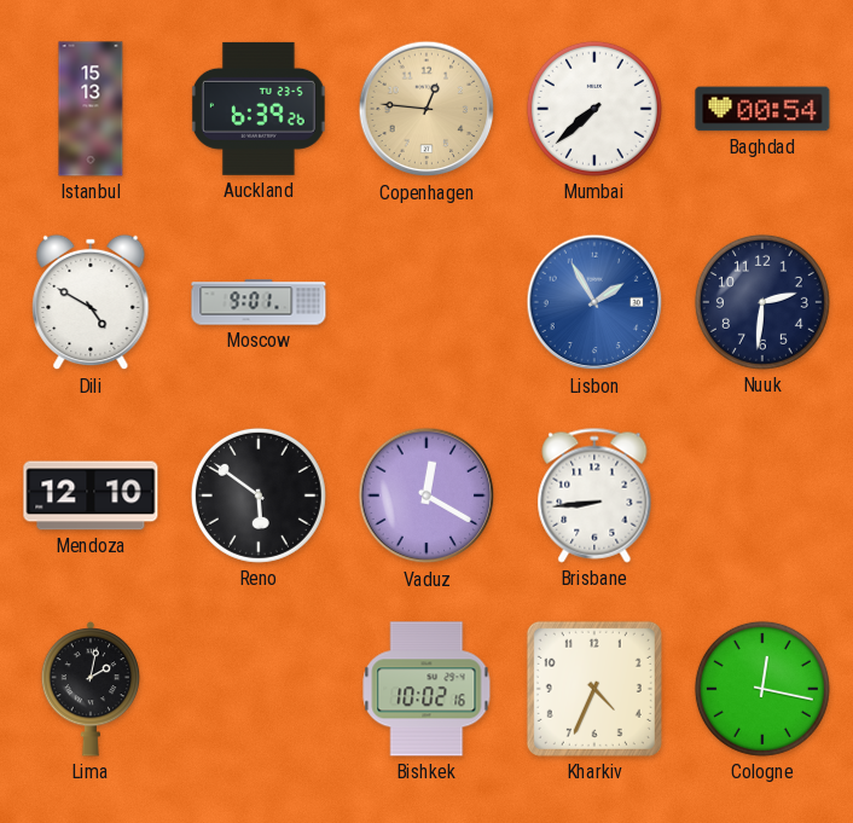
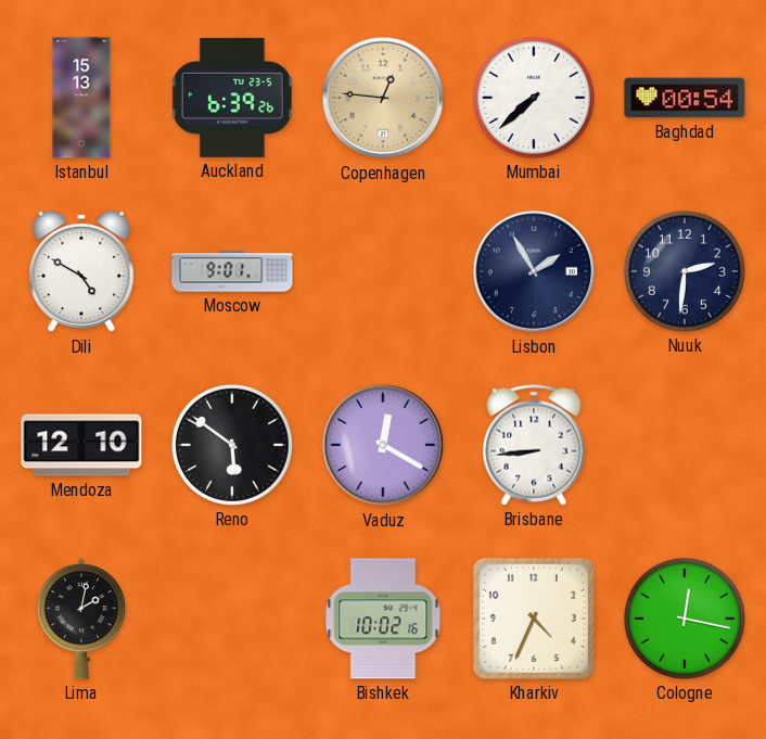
Lisbon dial: blue -> navy
